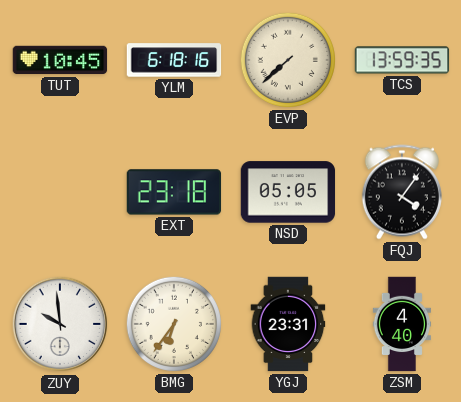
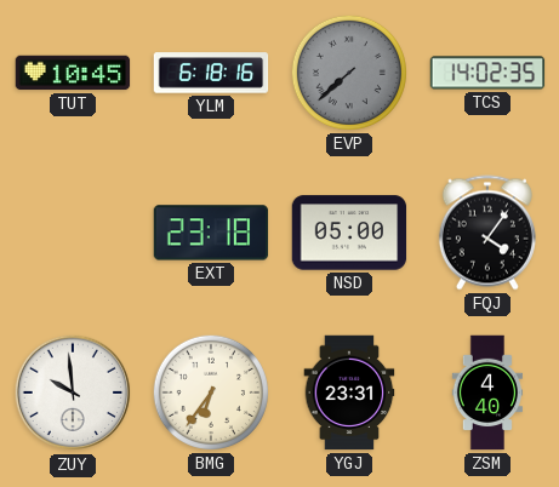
EVP dial: cream -> grey
TCS: 13:59 -> 14:02
NSD: 05:05 -> 05:00
